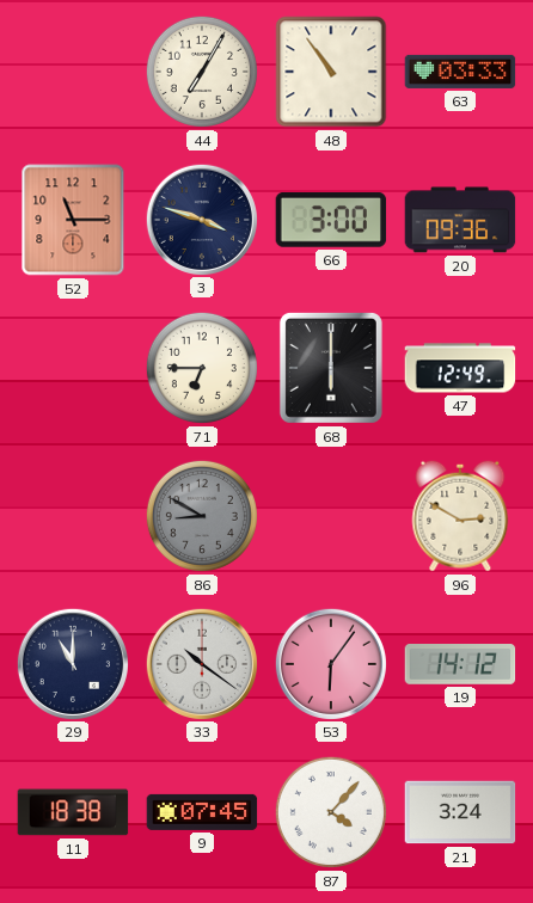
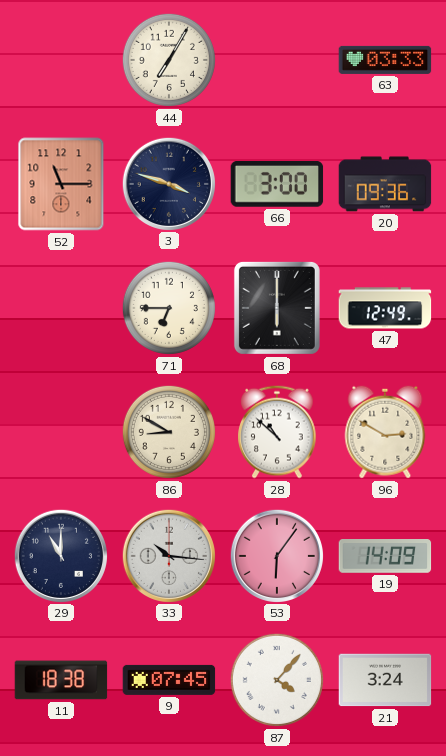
48: 10:54 -> none
86 dial: grey -> cream
28: none -> 10:52
33: 10:21 -> 10:16
19: 14:12 -> 14:09
